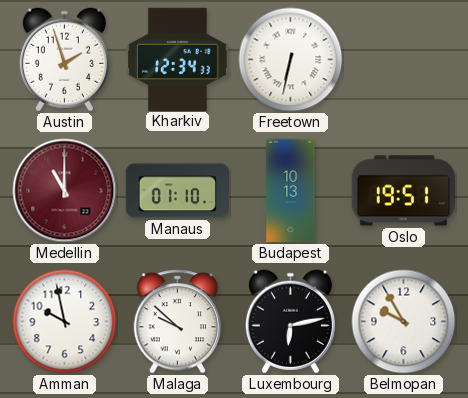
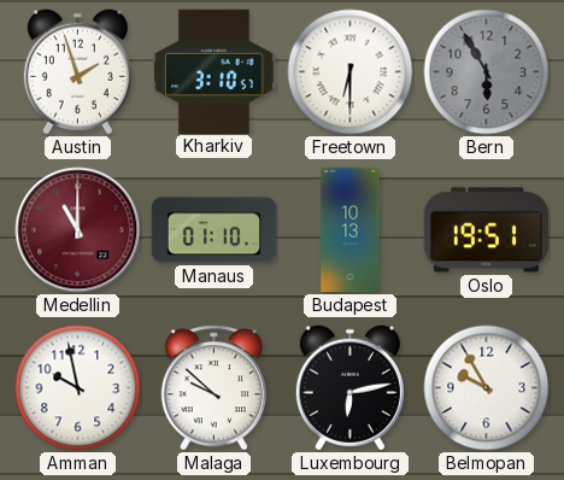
Kharkiv: 12:34 -> 3:10
Freetown: 6:32 -> 6:30
Bern: none -> 5:55
